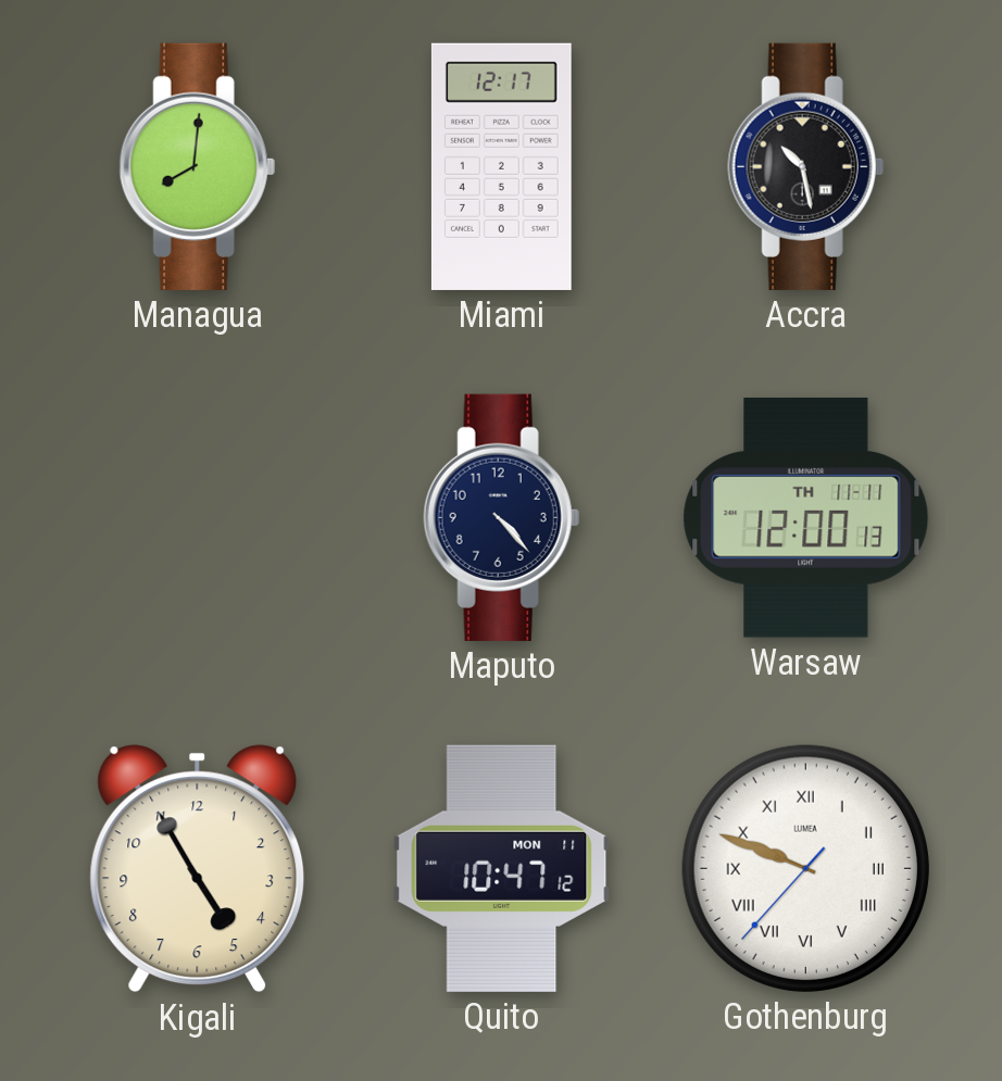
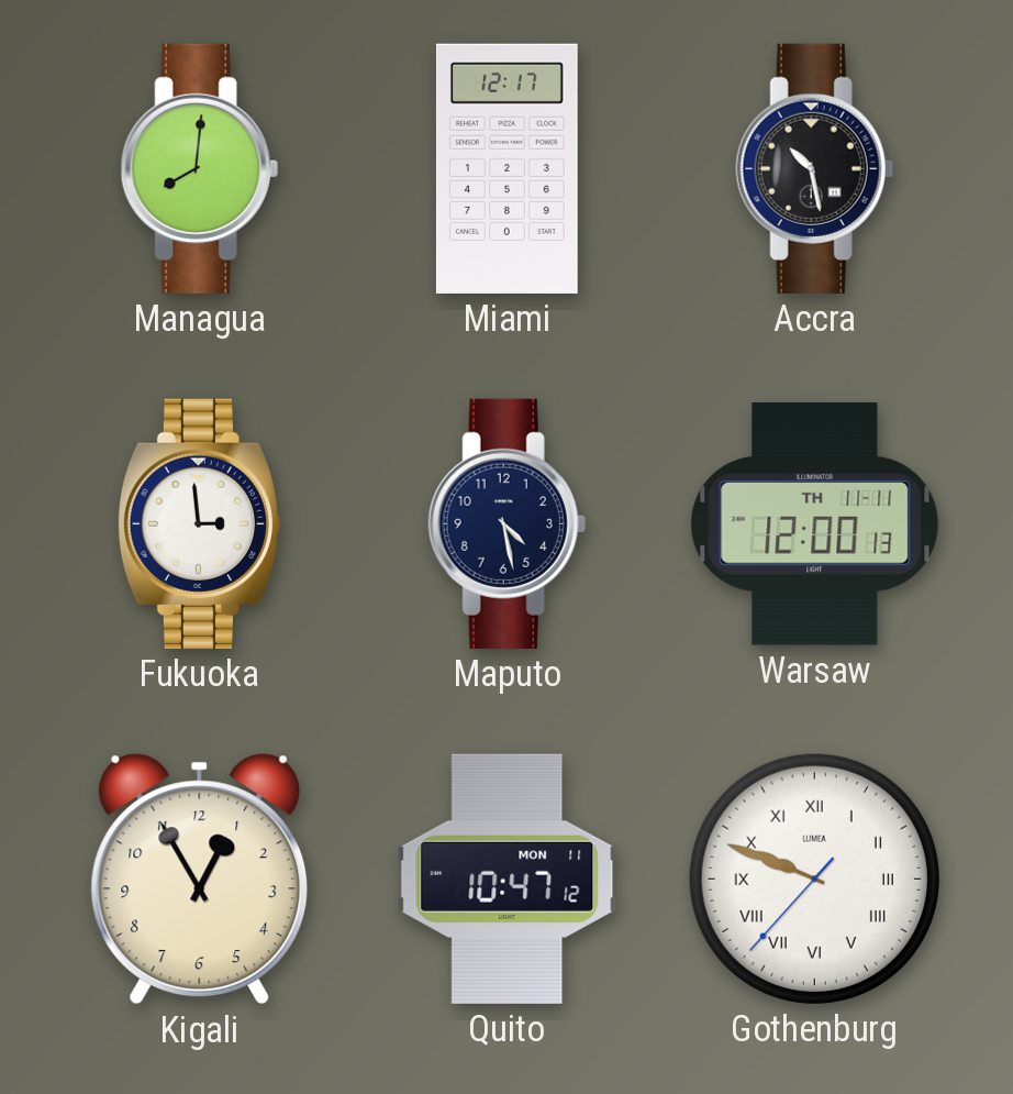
Fukuoka: none -> 2:59
Maputo: 4:23 -> 4:28
Kigali: 4:55 -> 12:55
